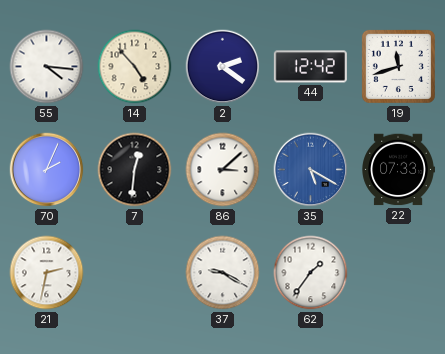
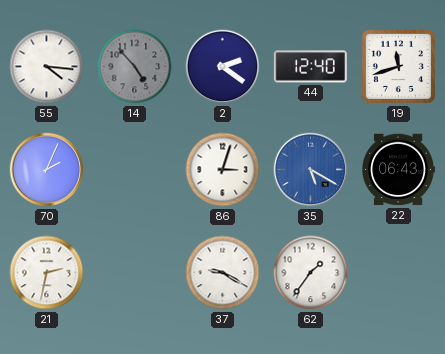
14 dial: cream -> grey
44: 12:42 -> 12:40
7: 12:31 -> none
86: 3:08 -> 3:03
22: 07:33 -> 06:43
